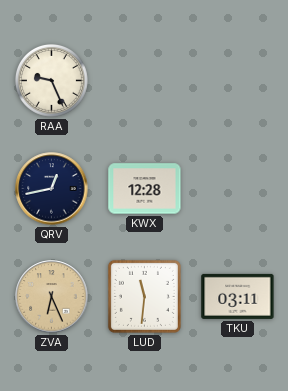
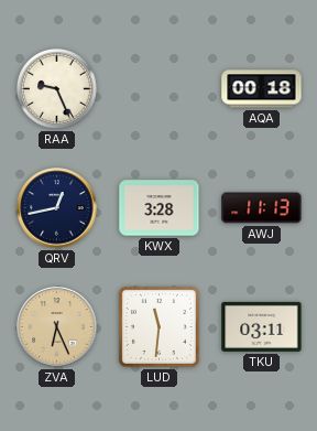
AQA: none -> 00:18
KWX: 12:28 -> 3:28
AWJ: none -> 11:13
